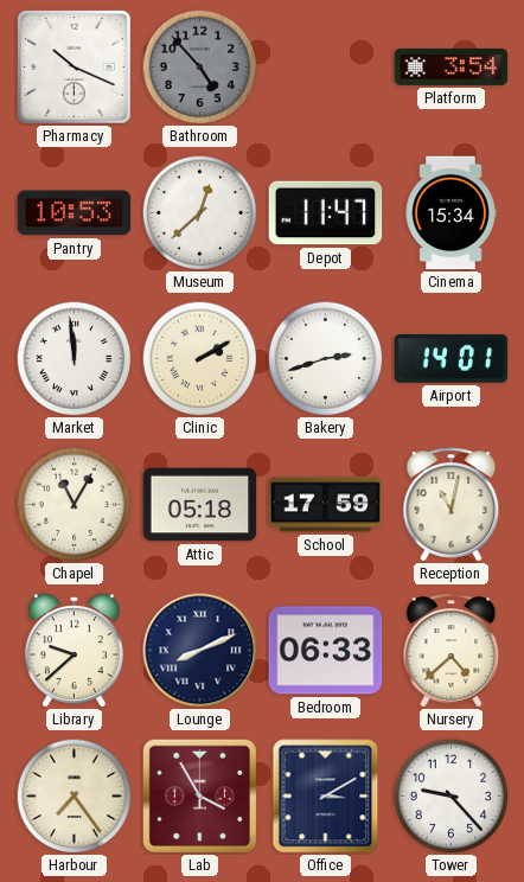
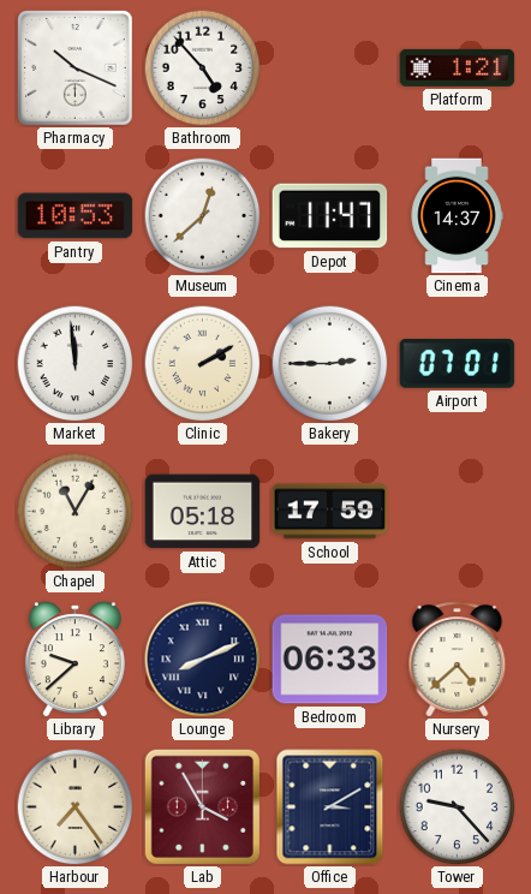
Bathroom dial: grey -> white
Platform: 3:54 -> 1:21
Cinema: 15:34 -> 14:37
Bakery: 2:42 -> 2:45
Airport: 14:01 -> 07:01
Reception: 11:02 -> none
